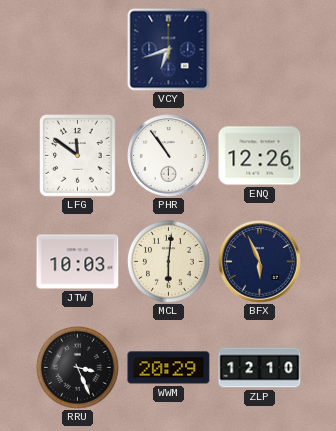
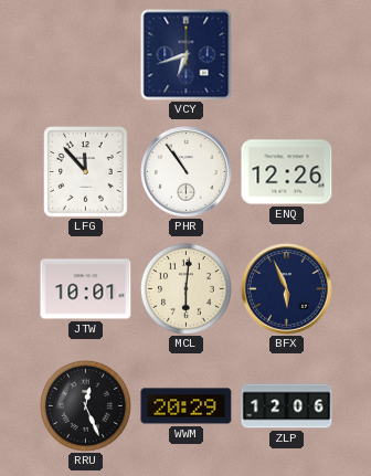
LFG: 11:51 -> 11:53
JTW: 10:03 -> 10:01
RRU: 3:26 -> 12:26
ZLP: 12:10 -> 12:06
